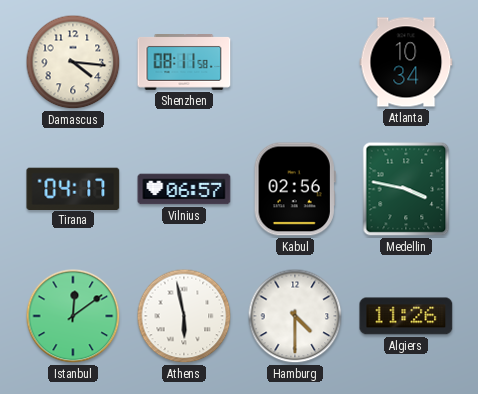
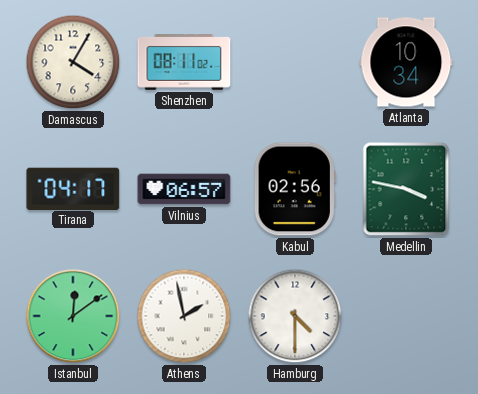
Damascus: 4:16 -> 4:05
Shenzhen: 08:11:58 -> 08:11:02
Athens: 5:58 -> 1:58
Algiers: 11:26 -> none
